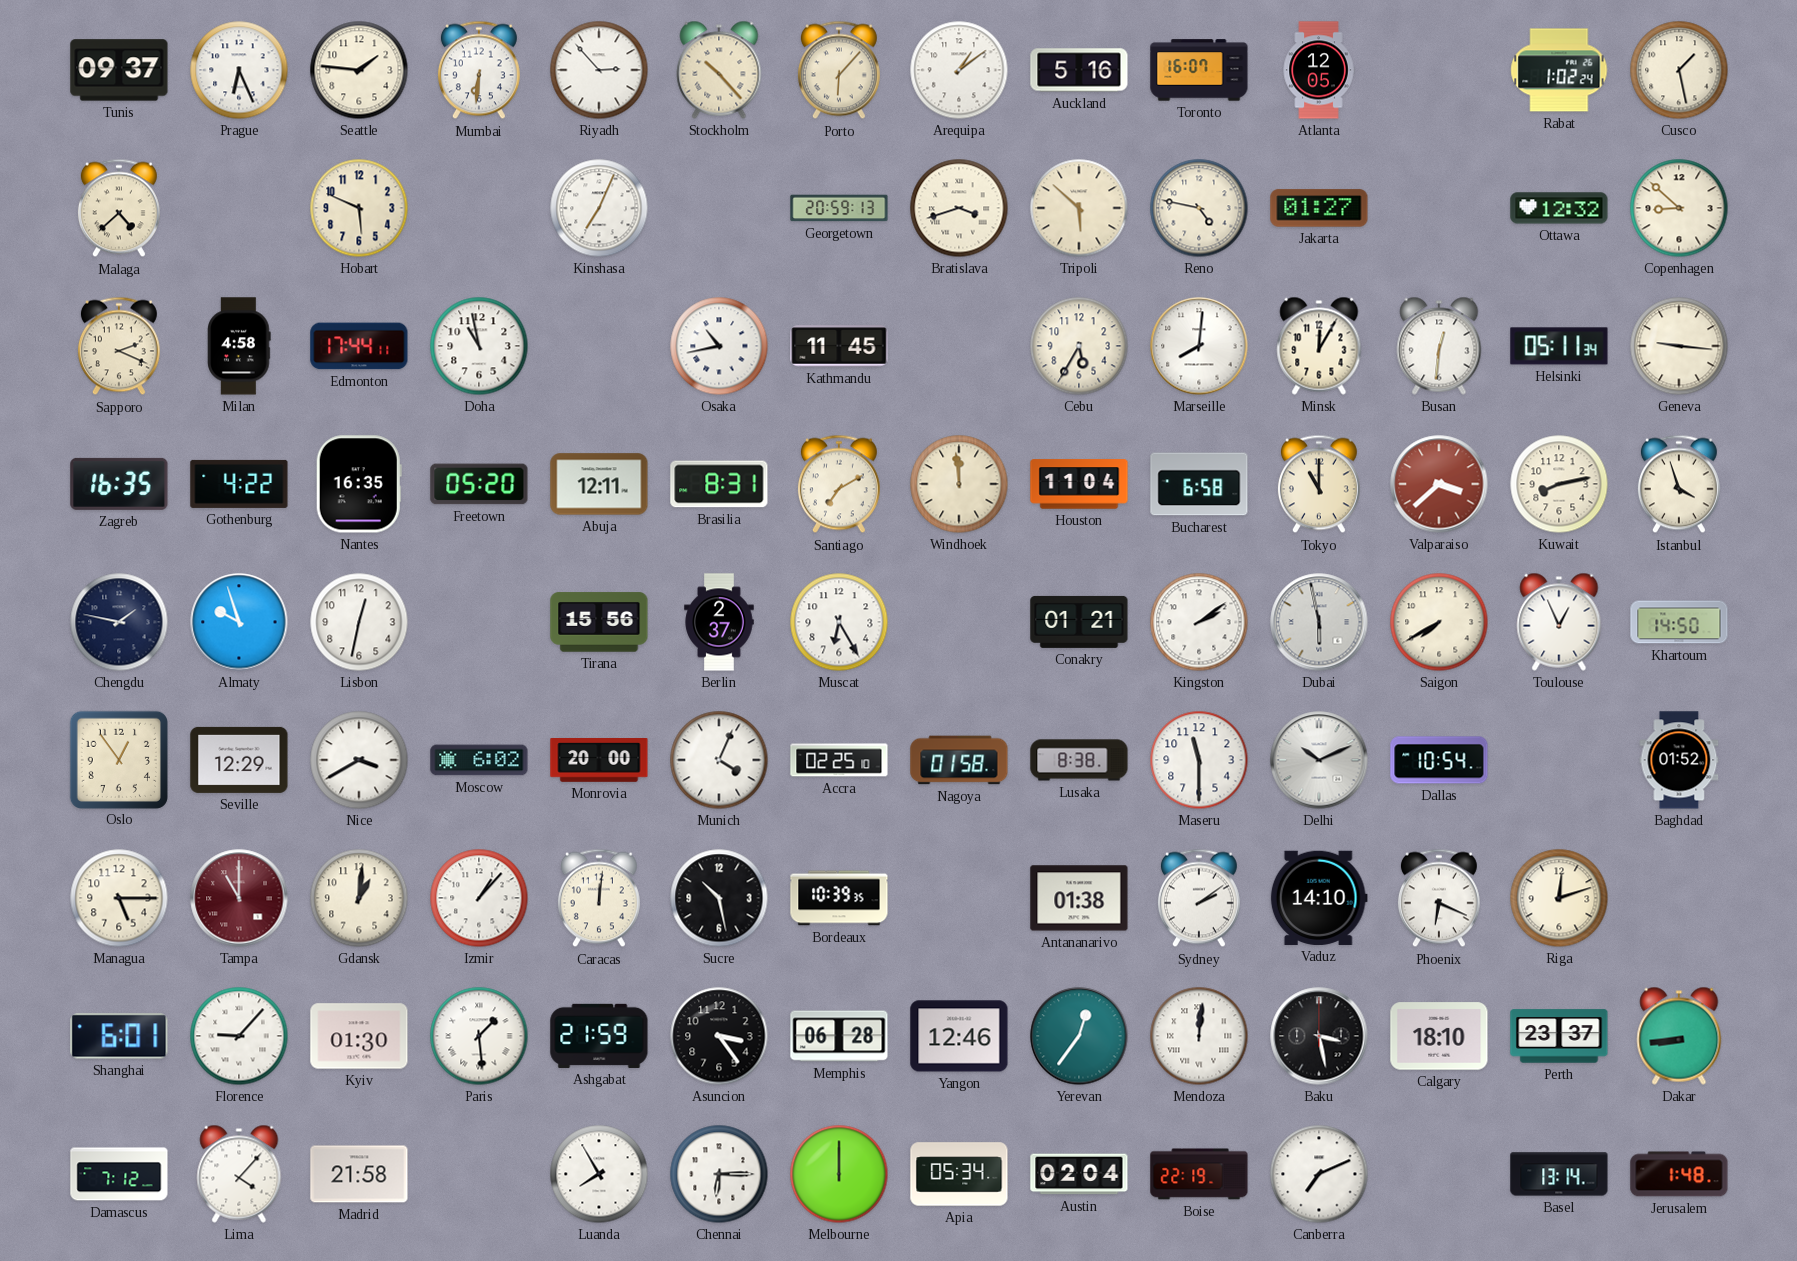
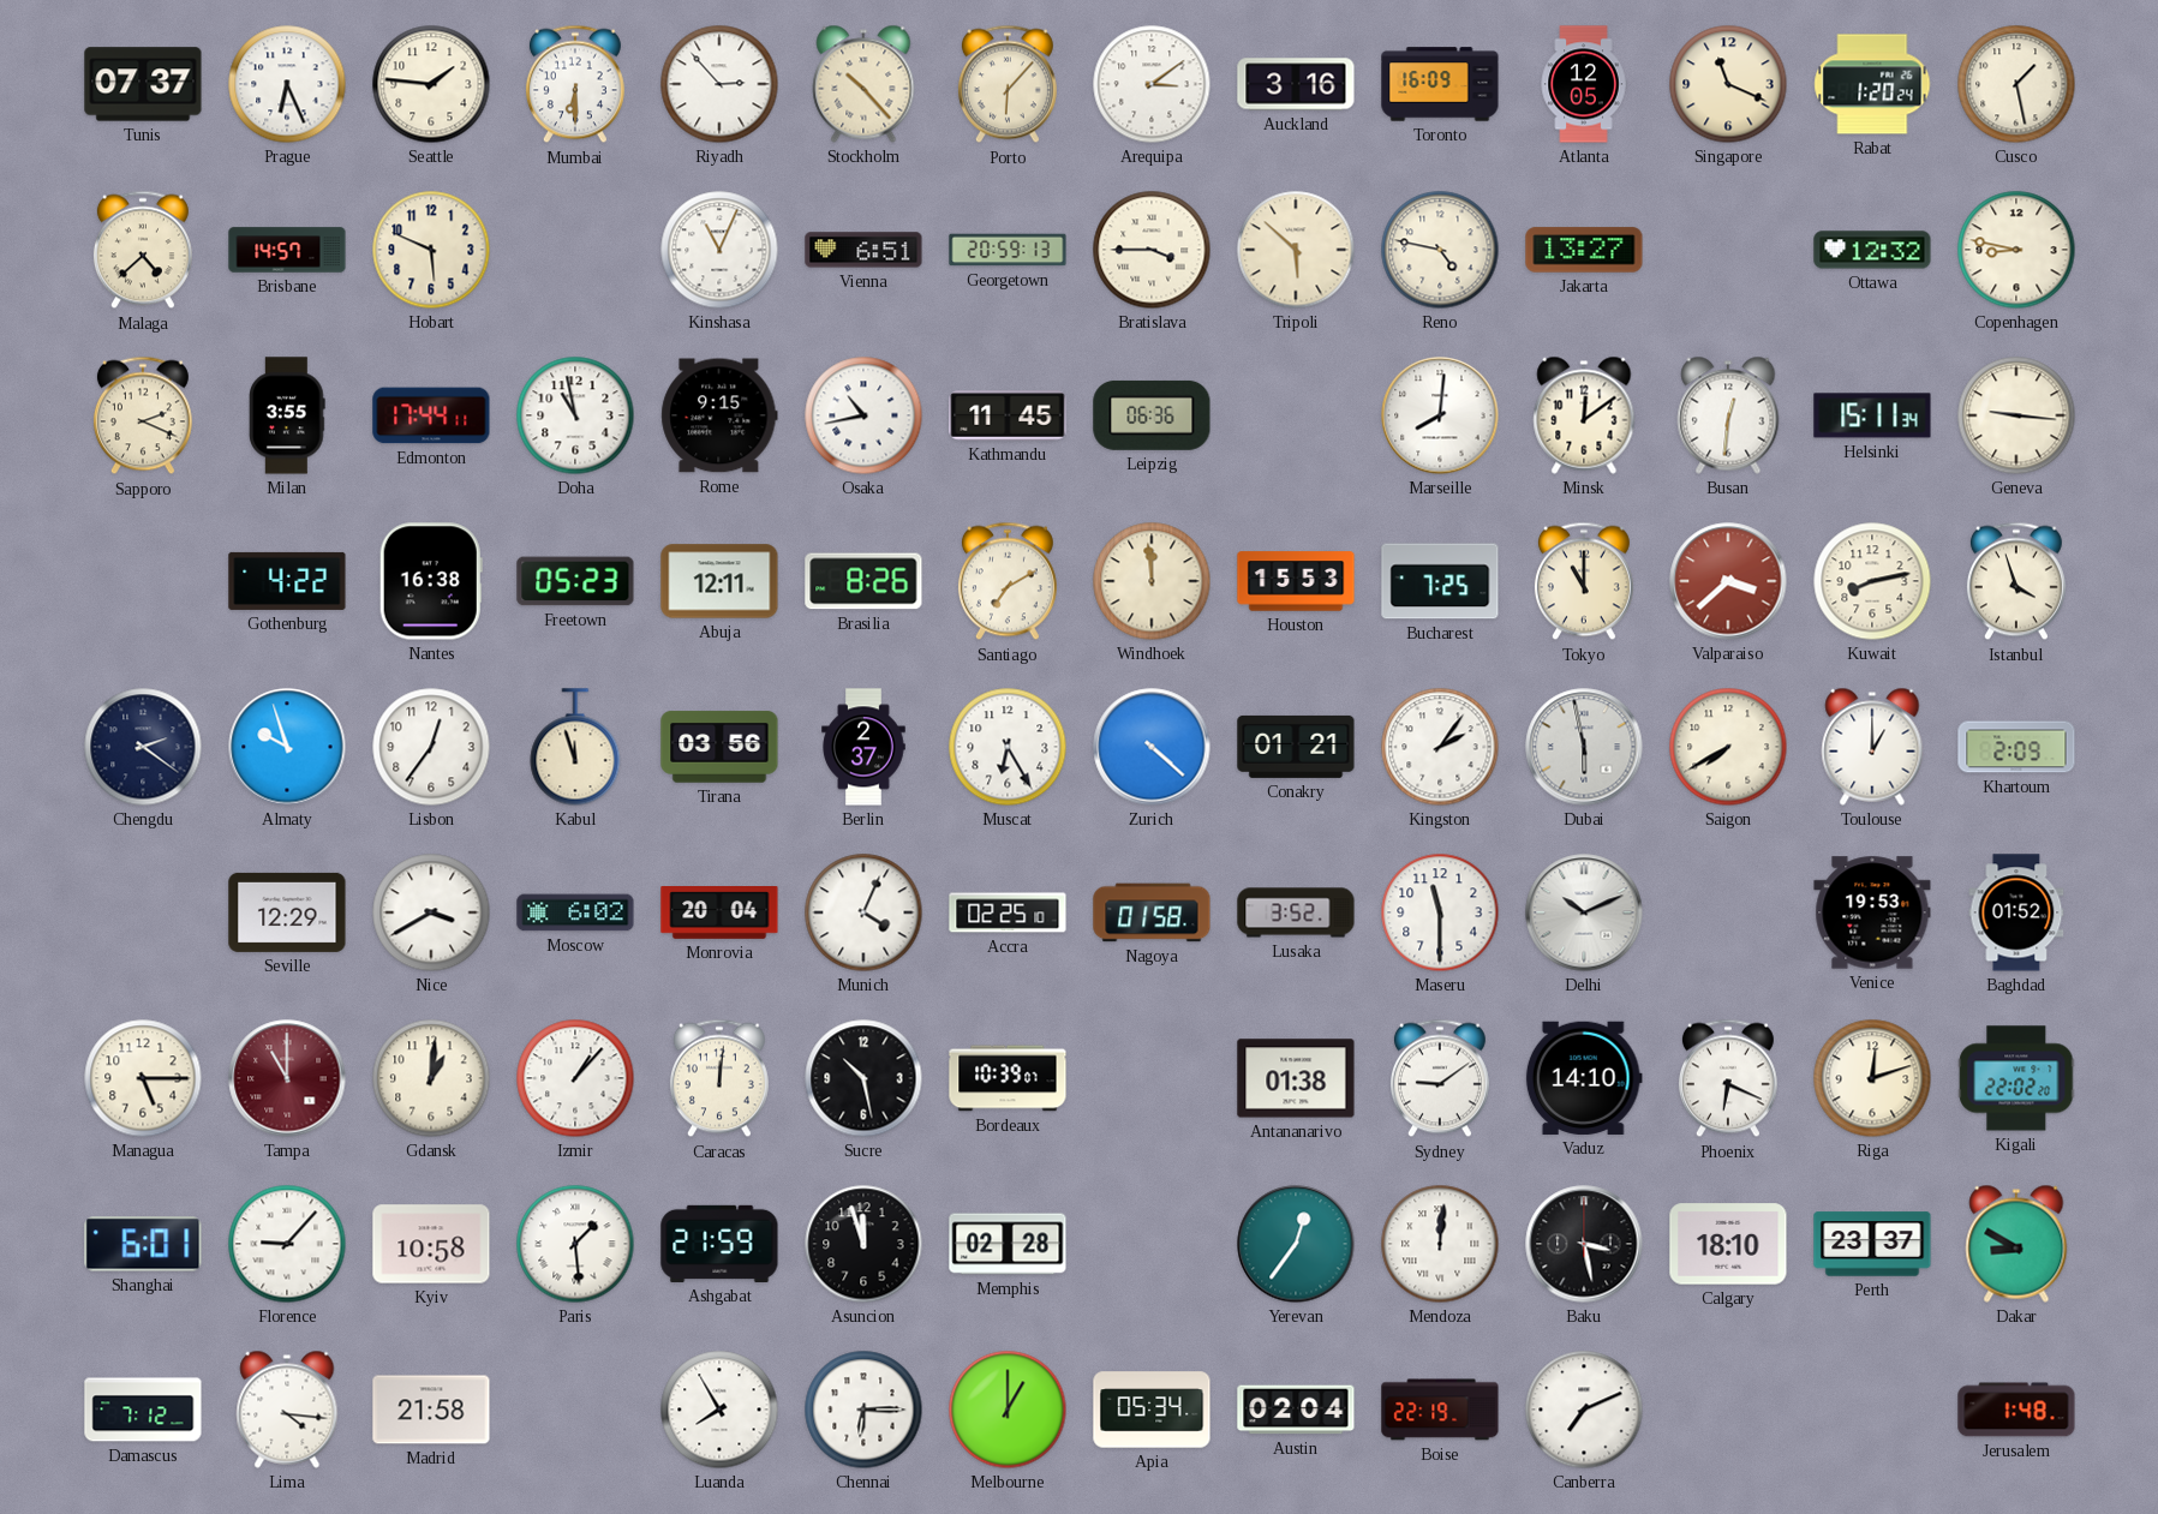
Tunis: 09:37 -> 07:37
Mumbai: 6:31 -> 6:30
Arequipa: 1:09 -> 3:09
Auckland: 5:16 -> 3:16
Toronto: 16:07 -> 16:09
Singapore: none -> 11:19
Rabat: 1:02 -> 1:20
Brisbane: none -> 14:57
Kinshasa: 7:04 -> 11:04
Vienna: none -> 6:51
Bratislava: 3:42 -> 3:45
Jakarta: 01:27 -> 13:27
Copenhagen: 8:52 -> 8:47
Milan: 4:58 -> 3:55
Rome: none -> 9:15
Leipzig: none -> 06:36
Cebu: 5:35 -> none
Minsk: 12:05 -> 12:09
Helsinki: 05:11 -> 15:11
Zagreb: 16:35 -> none
Nantes: 16:35 -> 16:38
Freetown: 05:20 -> 05:23
Brasilia: 8:31 -> 8:26
Houston: 11:04 -> 15:53
Bucharest: 6:58 -> 7:25
Chengdu: 1:47 -> 2:21
Lisbon: 12:32 -> 12:36
Kabul: none -> 11:57
Tirana: 15:56 -> 03:56
Zurich: none -> 4:22
Kingston: 2:09 -> 2:06
Toulouse: 12:56 -> 1:00
Khartoum: 14:50 -> 2:09
Oslo: 12:54 -> none
Monrovia: 20:00 -> 20:04
Lusaka: 8:38 -> 3:52
Dallas: 10:54 -> none
Venice: none -> 19:53
Bordeaux: 10:39:35 -> 10:39:07
Sydney: 2:09 -> 9:09
Kigali: none -> 22:02
Kyiv: 01:30 -> 10:58
Asuncion: 3:24 -> 11:57
Memphis: 06:28 -> 02:28
Yangon: 12:46 -> none
Dakar: 8:44 -> 8:50
Lima: 4:07 -> 4:16
Melbourne: 12:00 -> 1:00
Basel: 13:14 -> none
